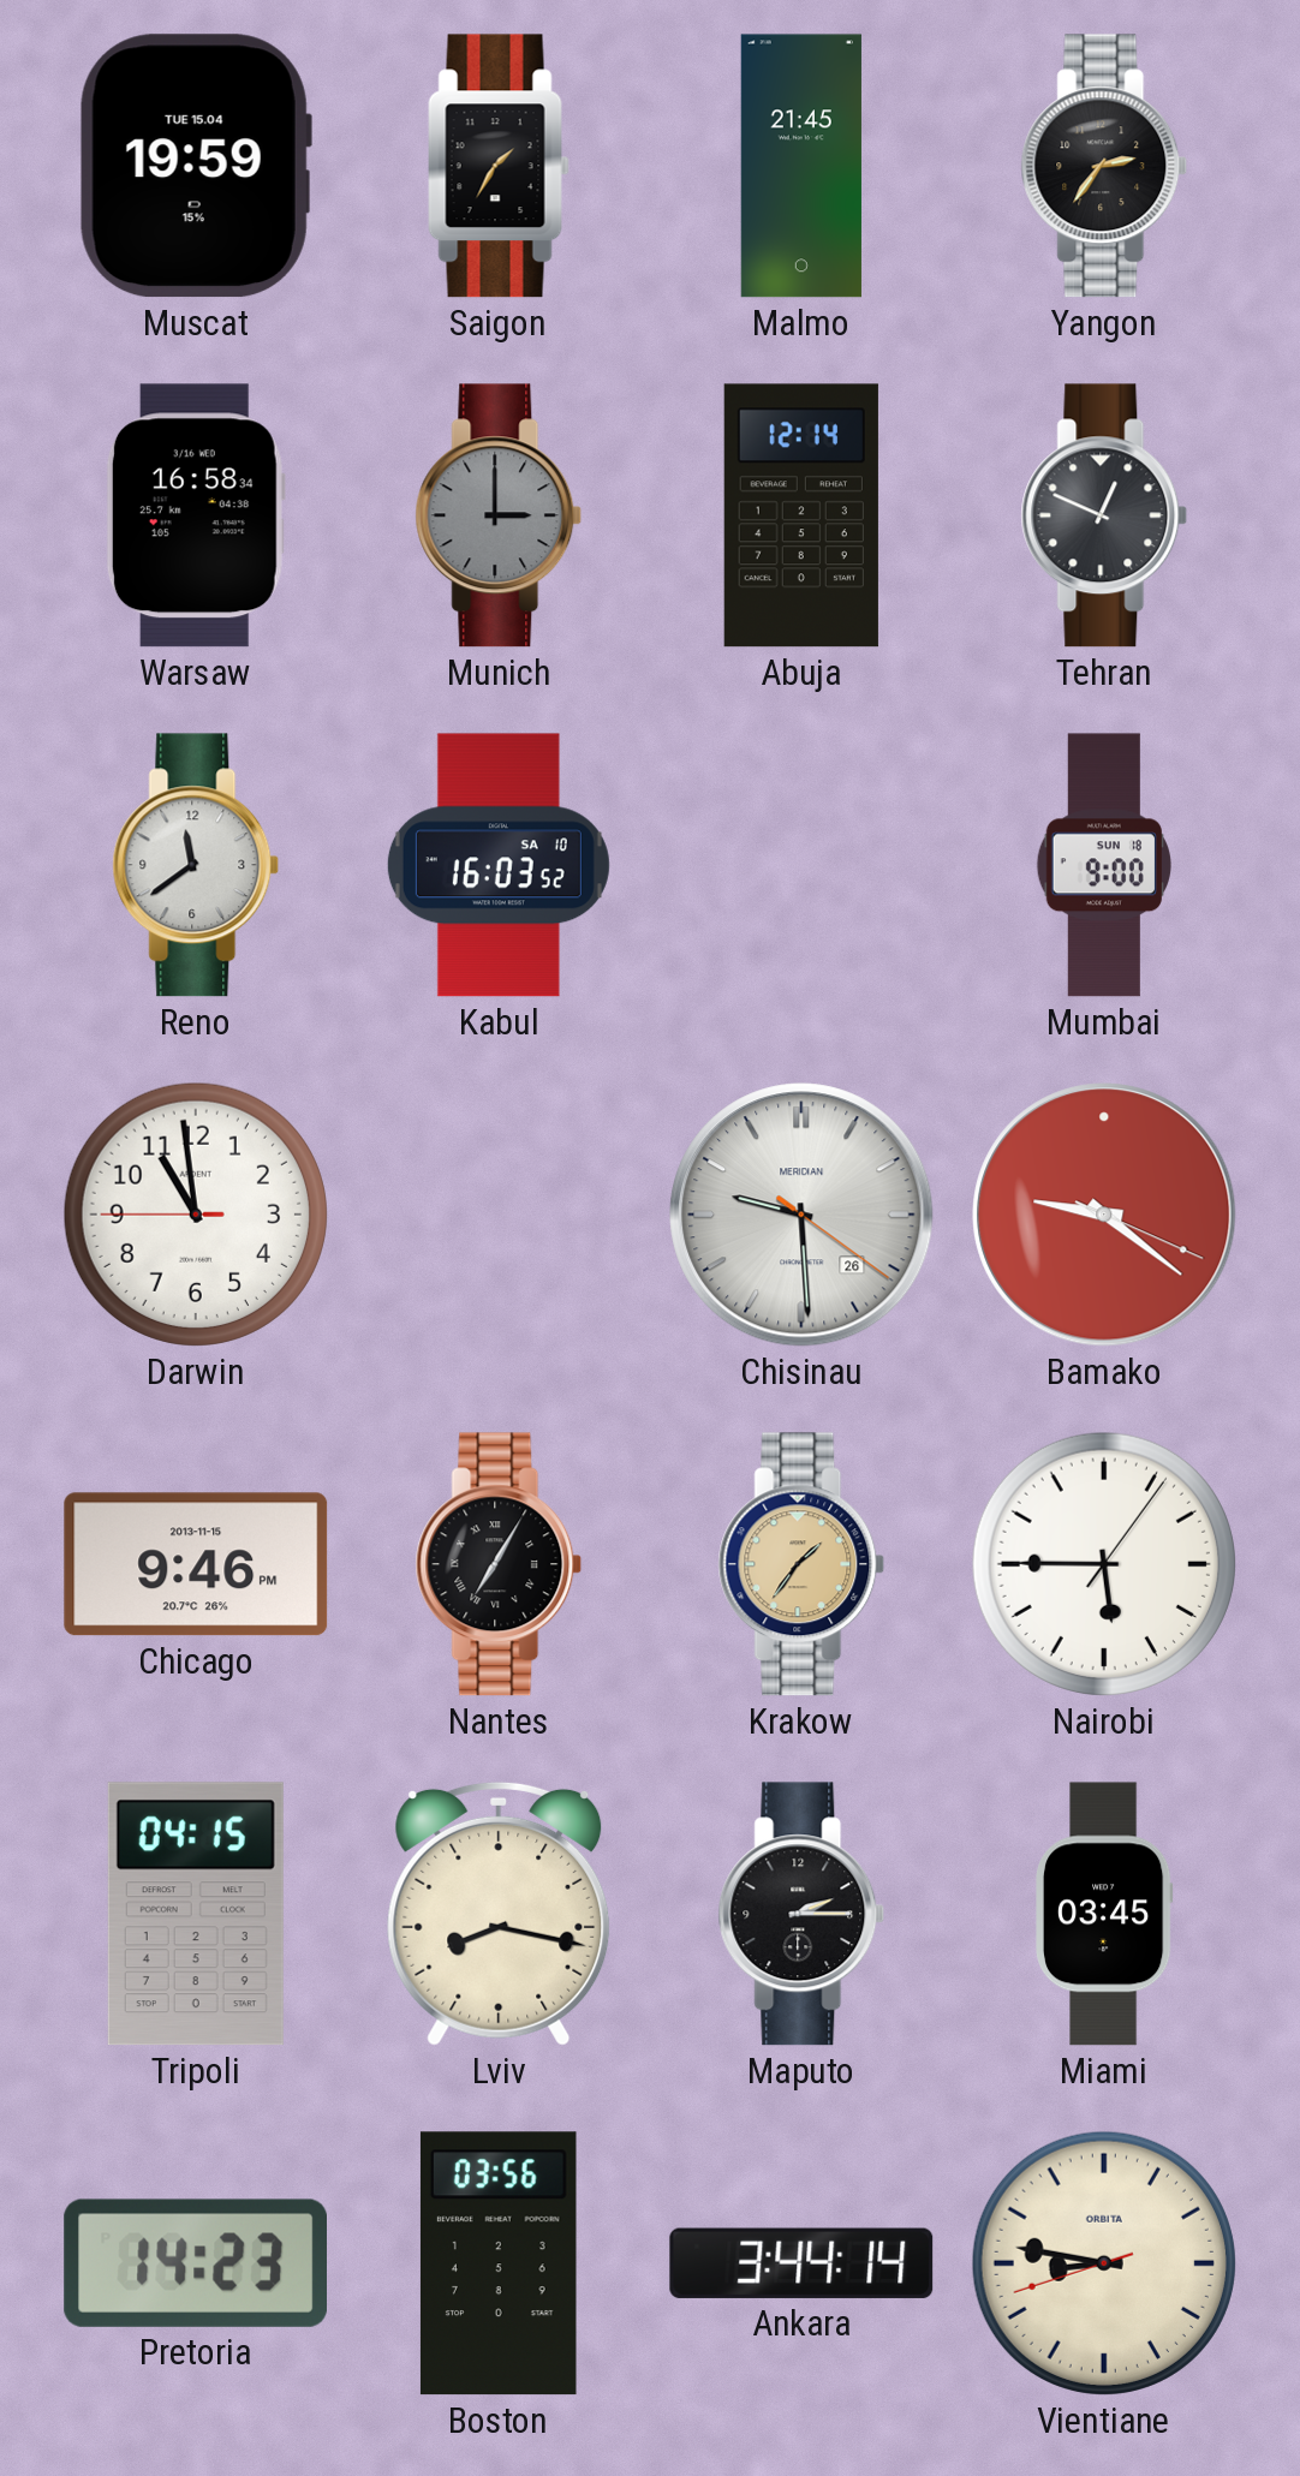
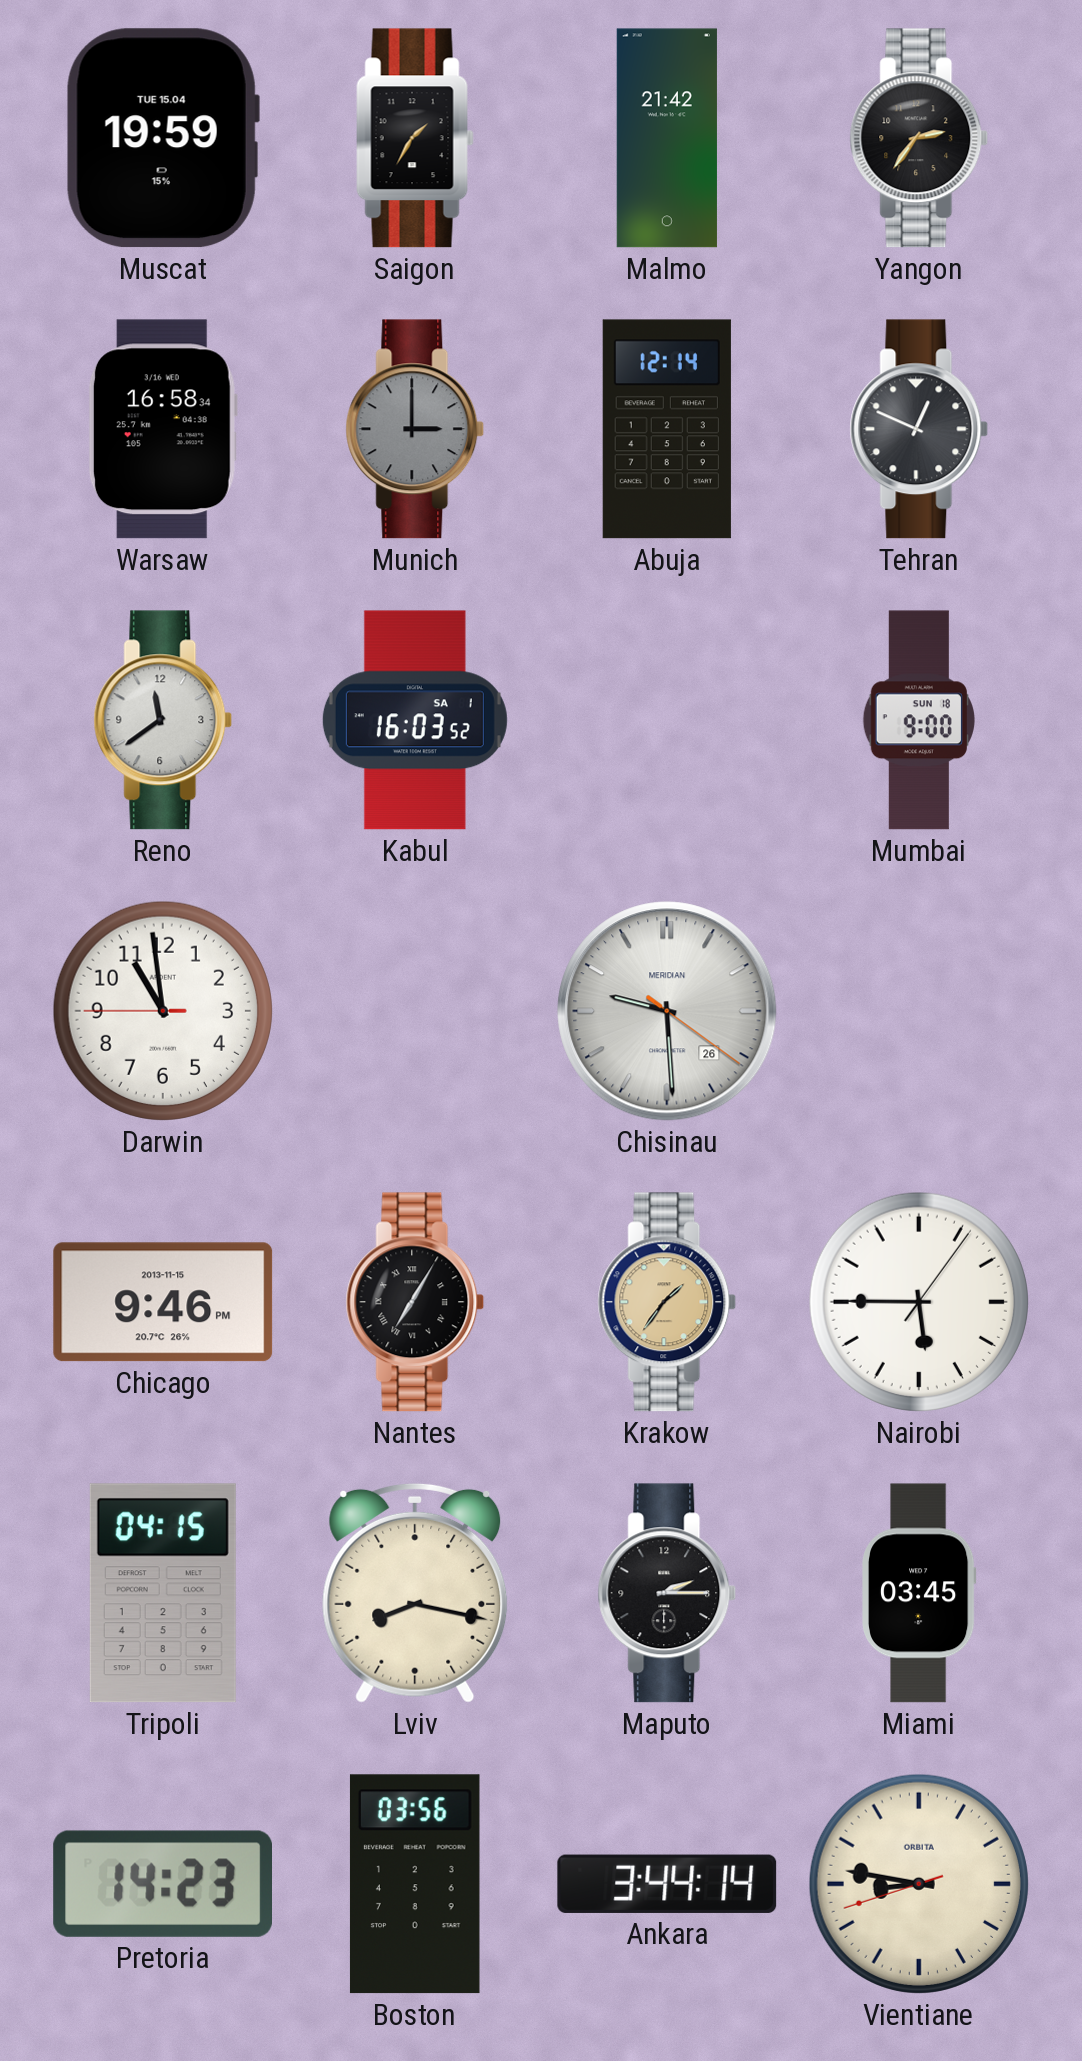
Malmo: 21:45 -> 21:42
Kabul date: SA 10 -> SA 1
Bamako: 9:21 -> none
